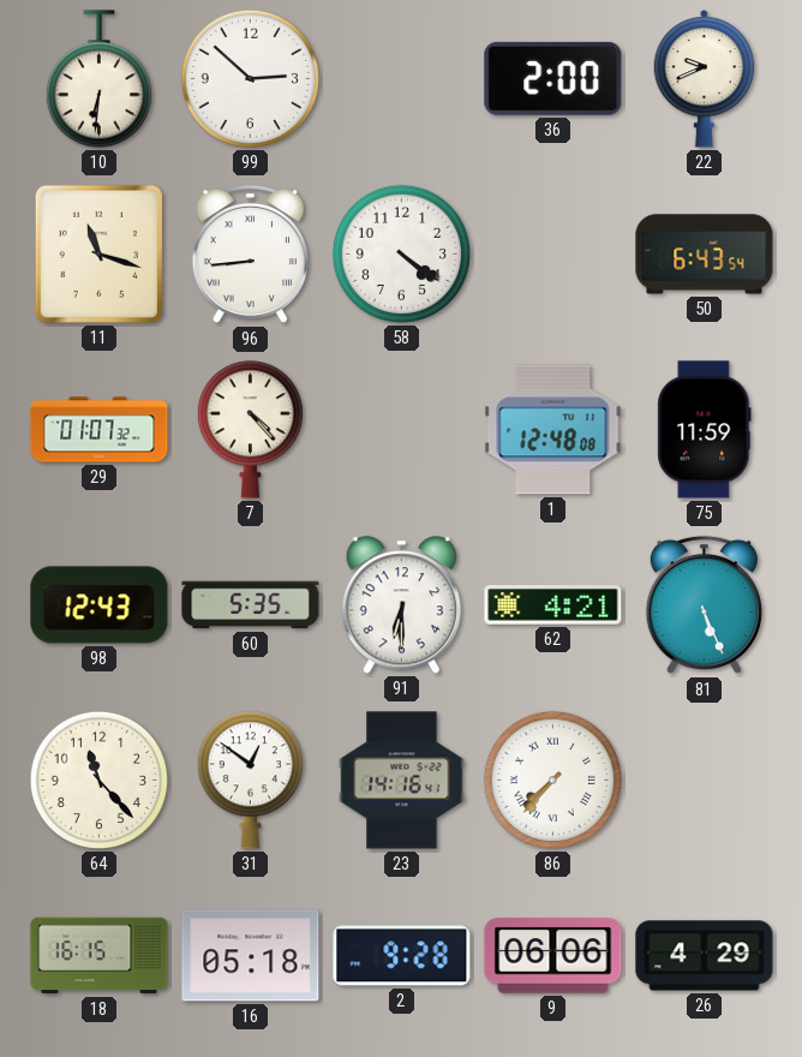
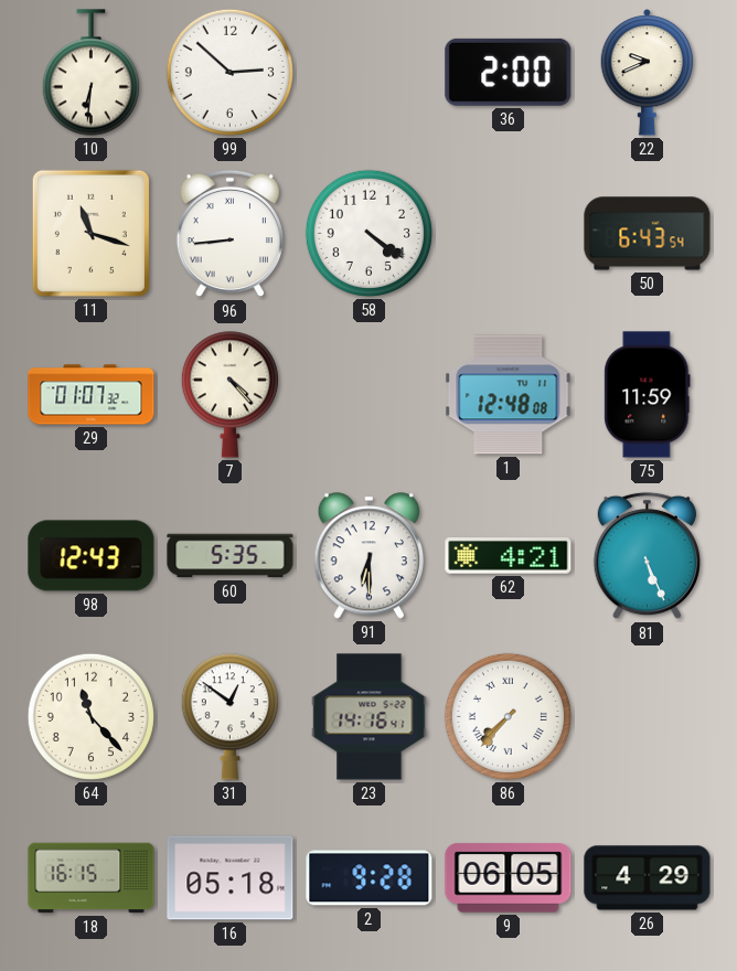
9: 06:06 -> 06:05
